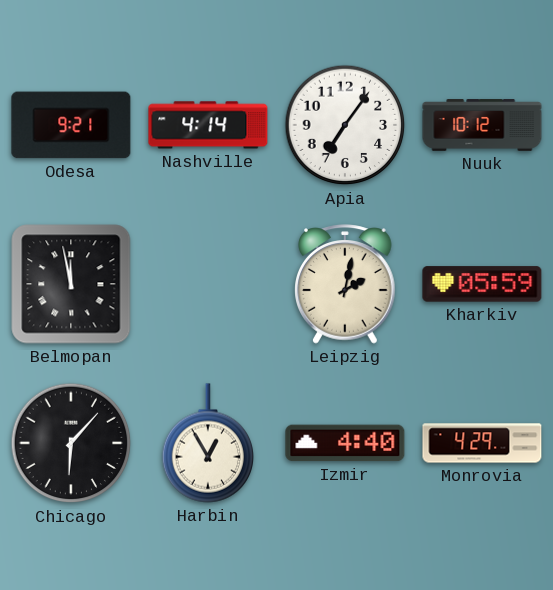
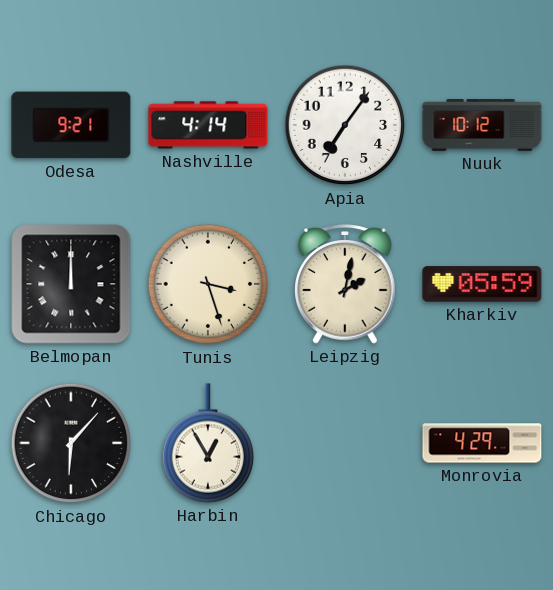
Belmopan: 11:58 -> 12:00
Tunis: none -> 3:27
Izmir: 4:40 -> none
